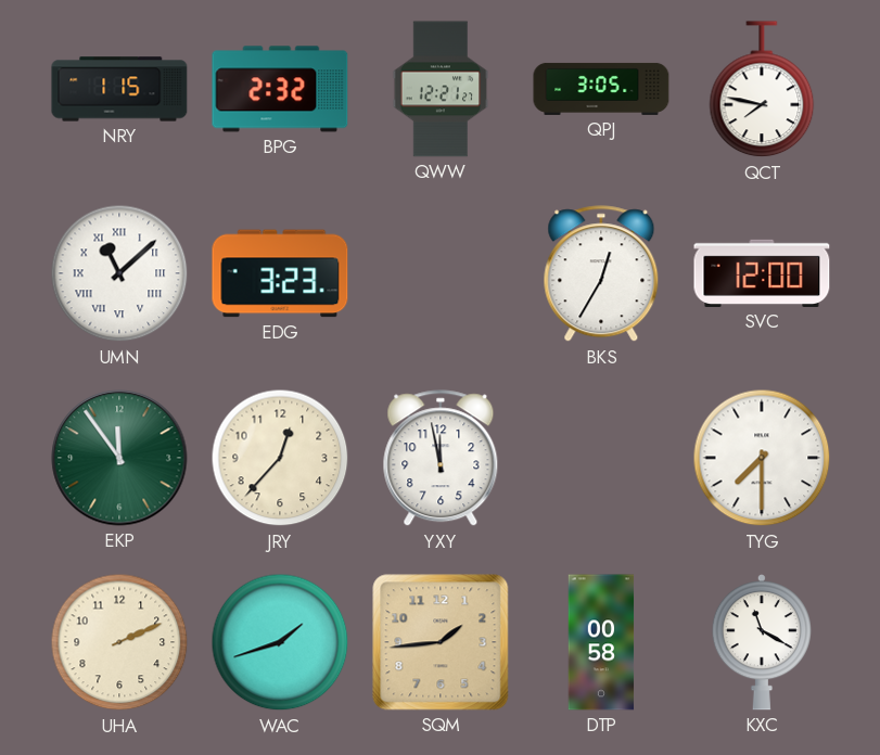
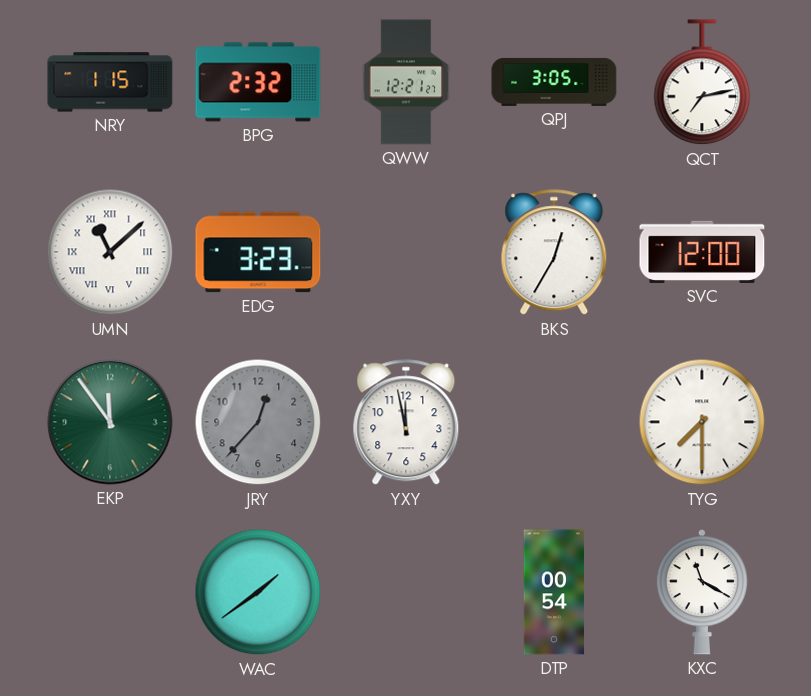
QCT: 7:47 -> 7:13
JRY dial: cream -> grey
UHA: 2:11 -> none
WAC: 1:42 -> 1:39
SQM: 1:44 -> none
DTP: 00:58 -> 00:54
